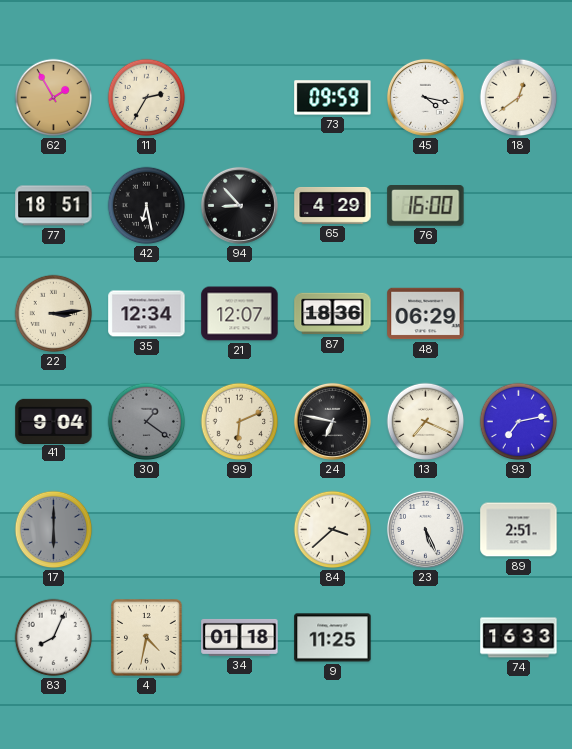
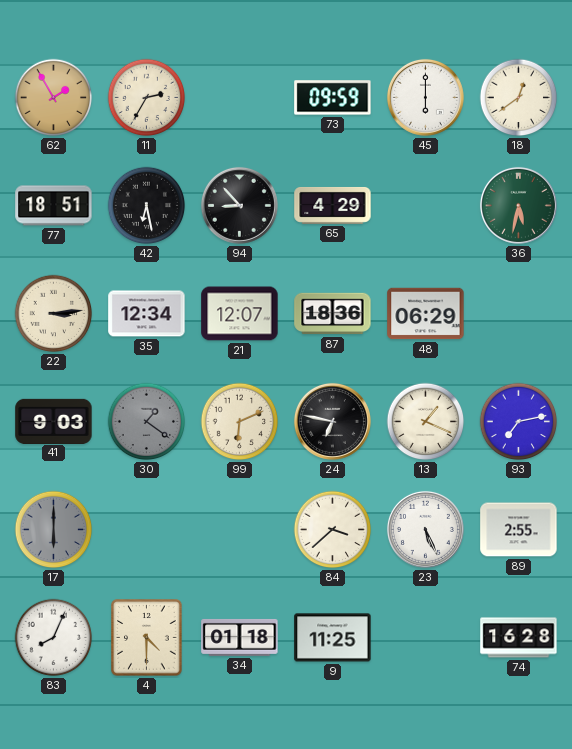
45: 4:17 -> 6:00
76: 16:00 -> none
36: none -> 5:32
41: 9:04 -> 9:03
13: 7:19 -> 1:19
89: 2:51 -> 2:55
4: 4:32 -> 4:30
74: 16:33 -> 16:28
